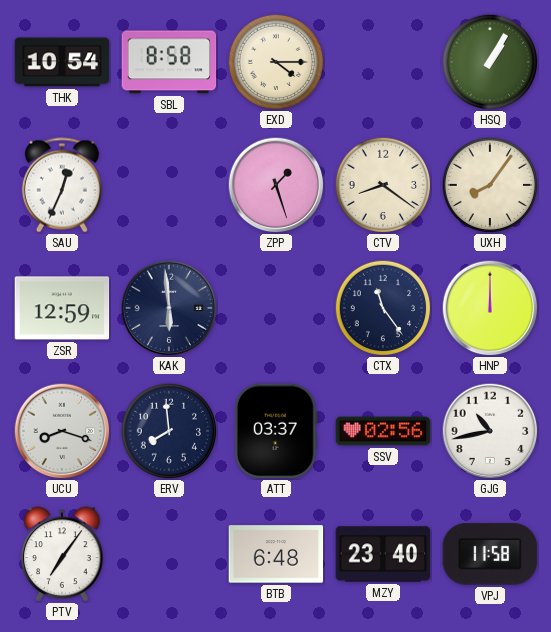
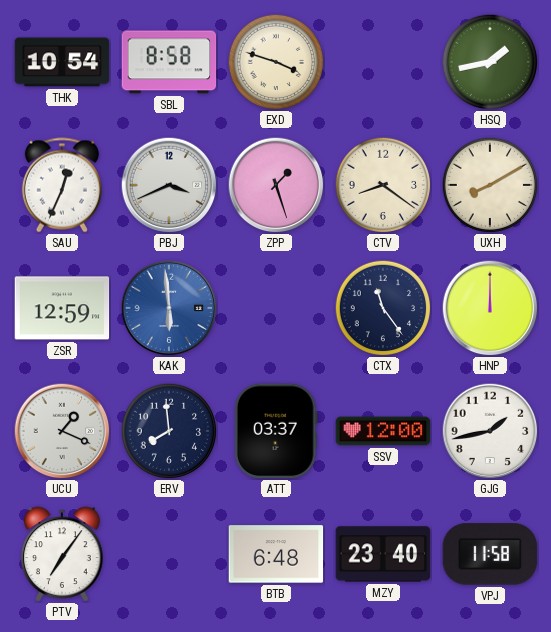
EXD: 4:15 -> 3:48
HSQ: 1:05 -> 1:43
PBJ: none -> 3:41
UXH: 8:06 -> 8:10
KAK dial: navy -> blue
UCU: 8:18 -> 1:19
SSV: 02:56 -> 12:00
GJG: 10:43 -> 1:43
